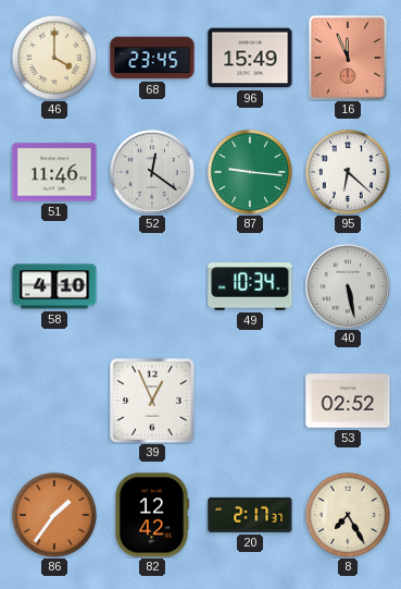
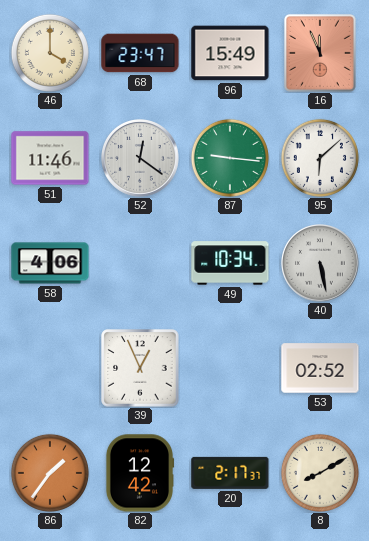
68: 23:45 -> 23:47
95: 6:22 -> 6:08
58: 4:10 -> 4:06
8: 7:25 -> 8:10
